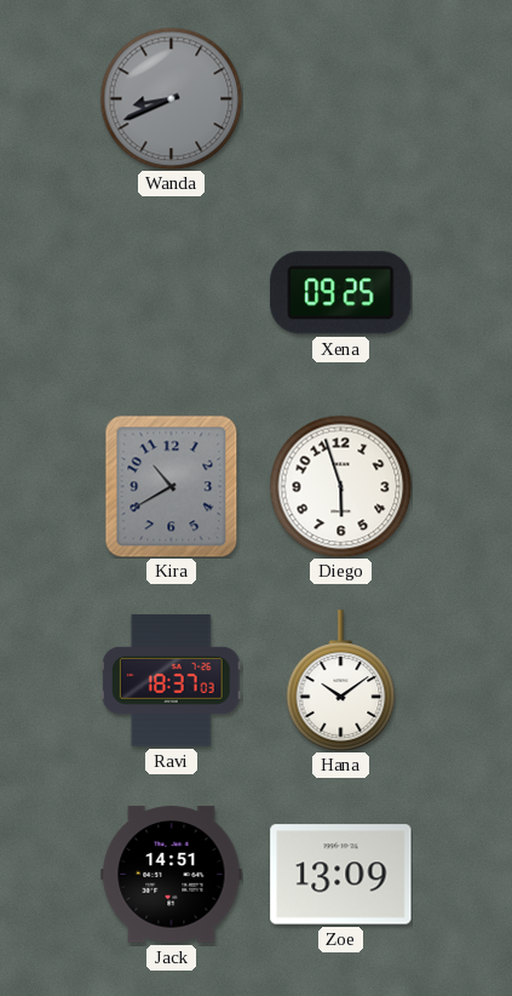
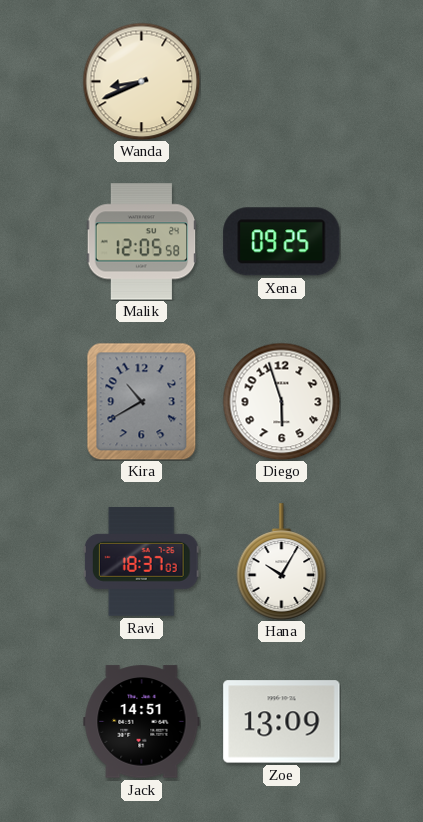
Wanda dial: grey -> cream
Malik: none -> 12:05
Hana: 10:09 -> 10:05
